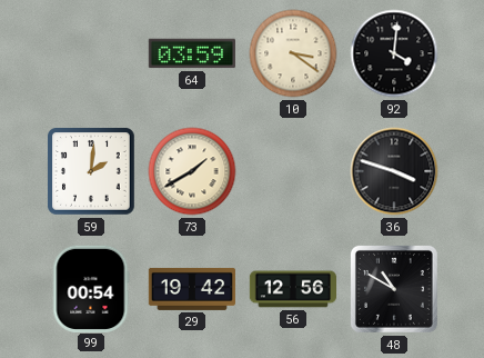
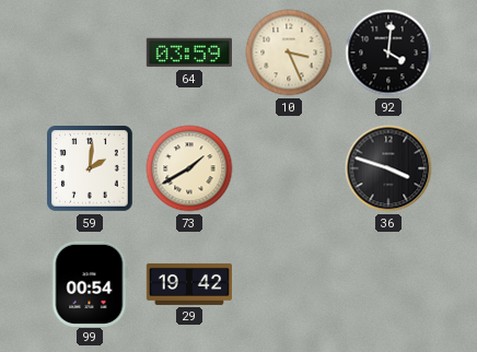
10: 3:21 -> 3:26
56: 12:56 -> none
48: 10:50 -> none
